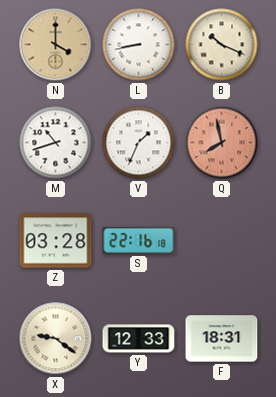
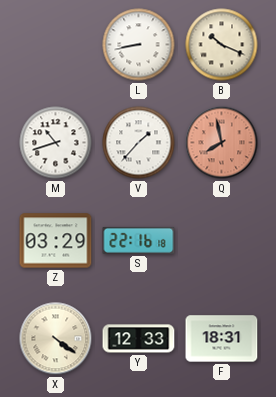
N: 4:00 -> none
V: 1:34 -> 1:37
Z: 03:28 -> 03:29
X: 9:21 -> 4:21
